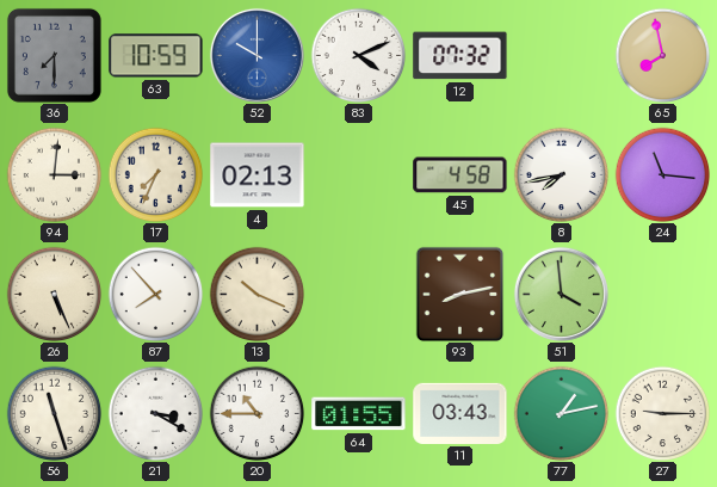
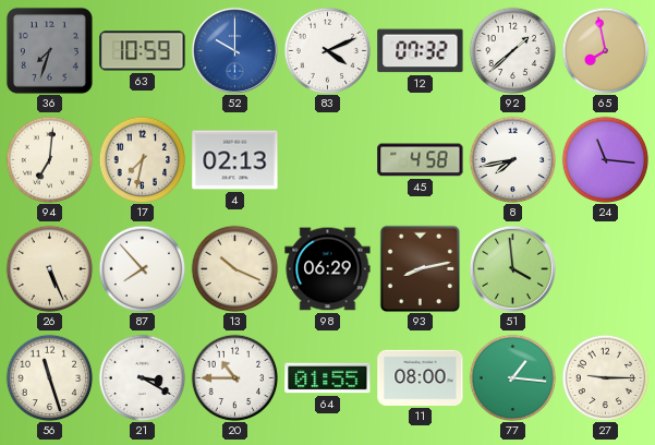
36: 7:30 -> 7:33
92: none -> 1:38
94: 3:01 -> 7:01
17: 7:34 -> 7:32
98: none -> 06:29
11: 03:43 -> 08:00
77: 1:13 -> 1:16
